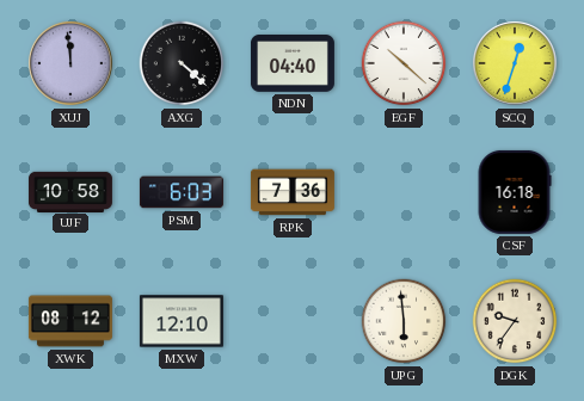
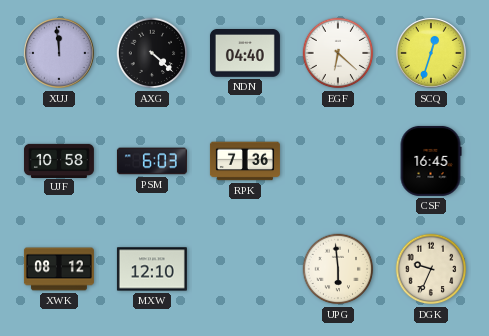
EGF: 10:22 -> 6:22
CSF: 16:18 -> 16:45
DGK: 9:36 -> 9:34
